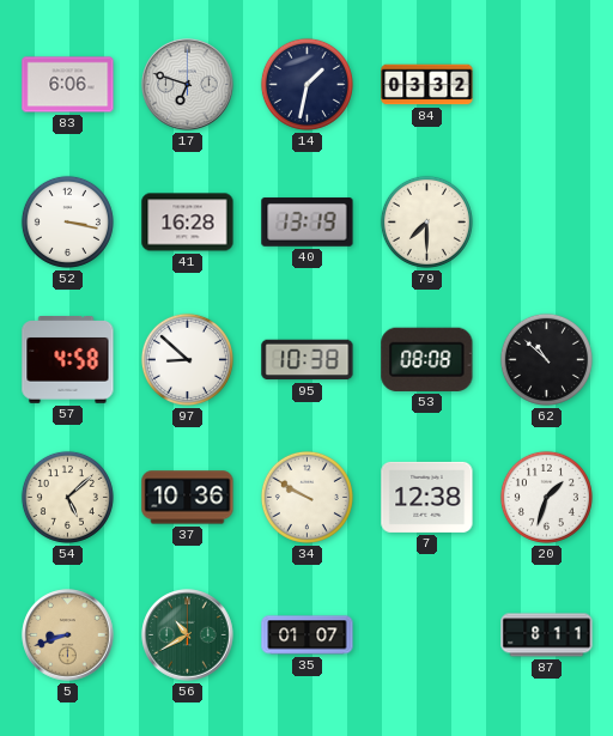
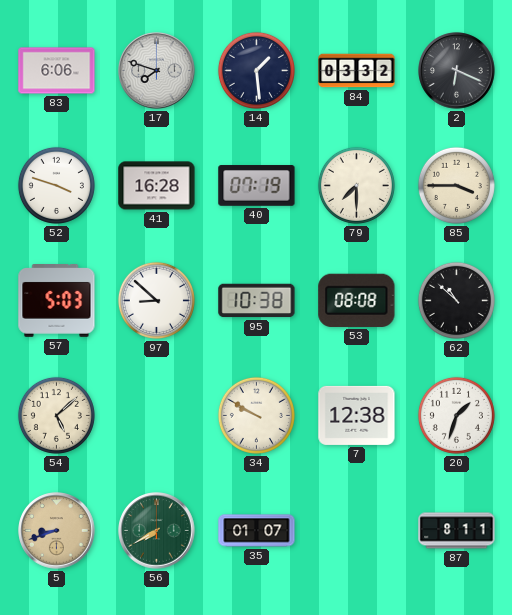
17: 6:48 -> 7:48
14: 1:32 -> 1:29
2: none -> 6:19
52: 3:17 -> 3:48
40: 13:19 -> 07:19
85: none -> 3:45
57: 4:58 -> 5:03
37: 10:36 -> none
56: 10:40 -> 7:40
